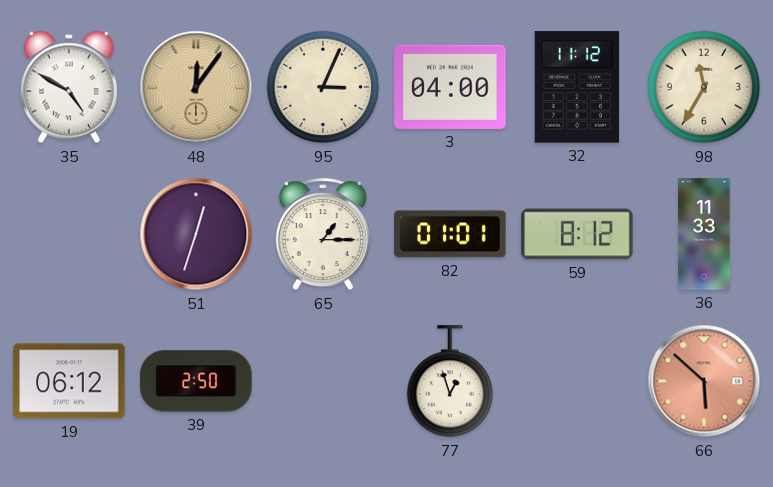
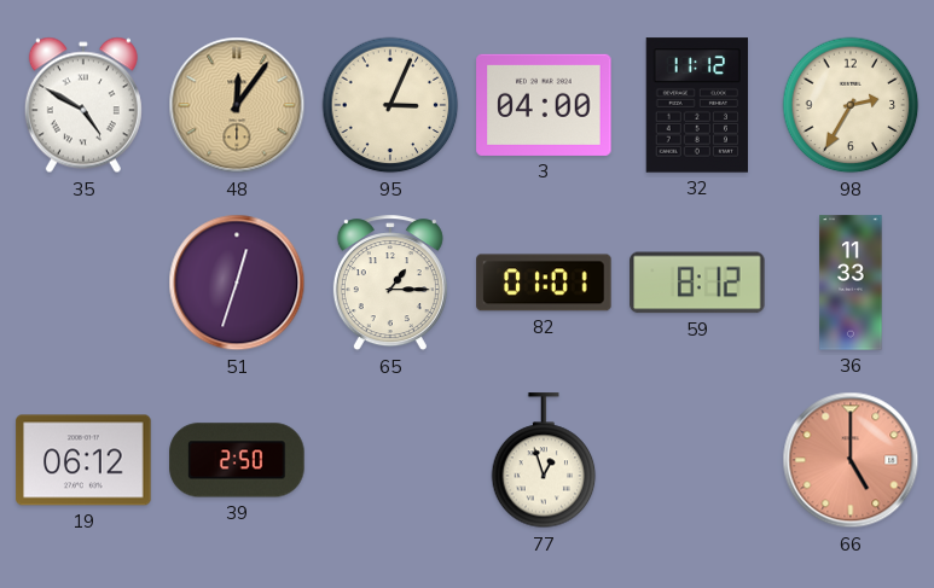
98: 11:35 -> 2:35
66: 5:52 -> 5:00
